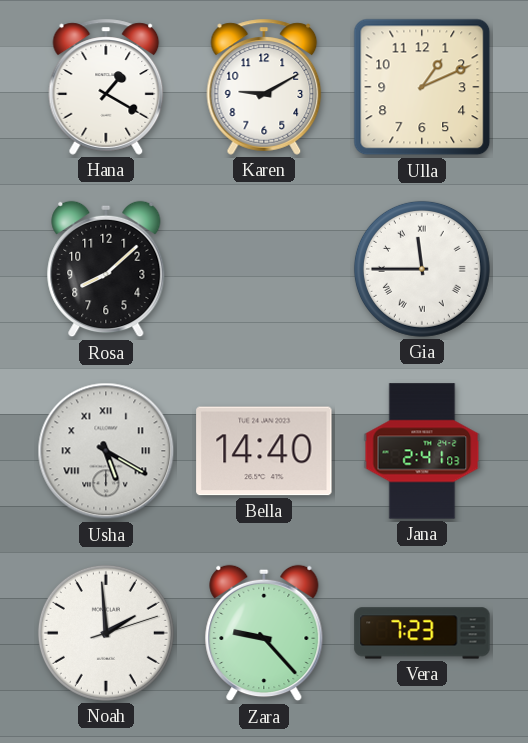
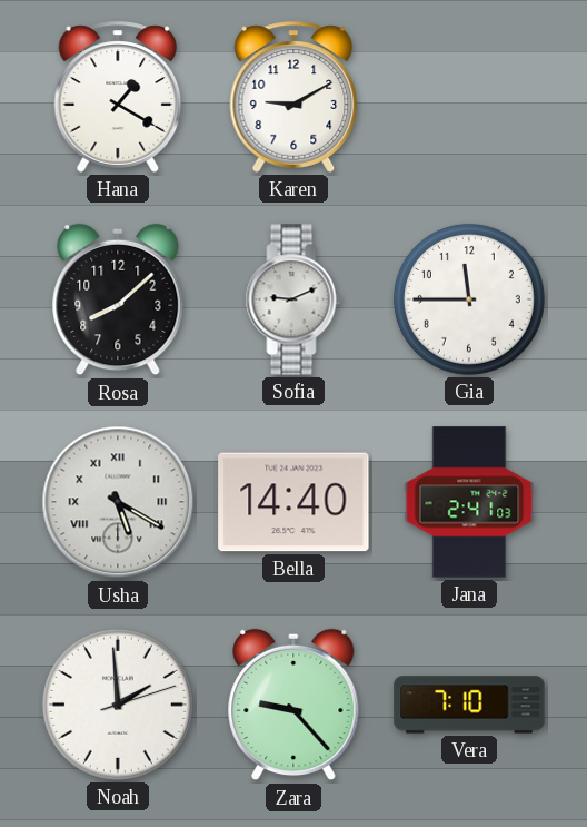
Ulla: 1:11 -> none
Sofia: none -> 9:11
Gia numerals: Roman -> Arabic
Vera: 7:23 -> 7:10
